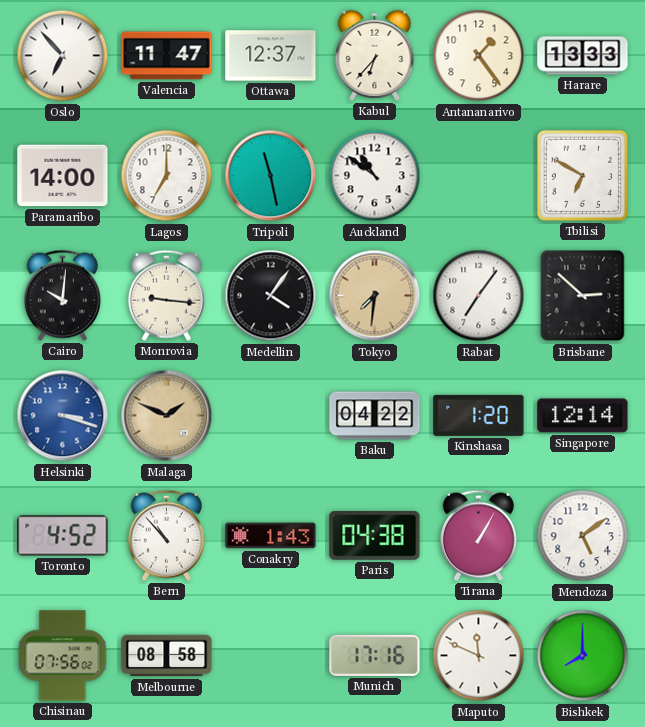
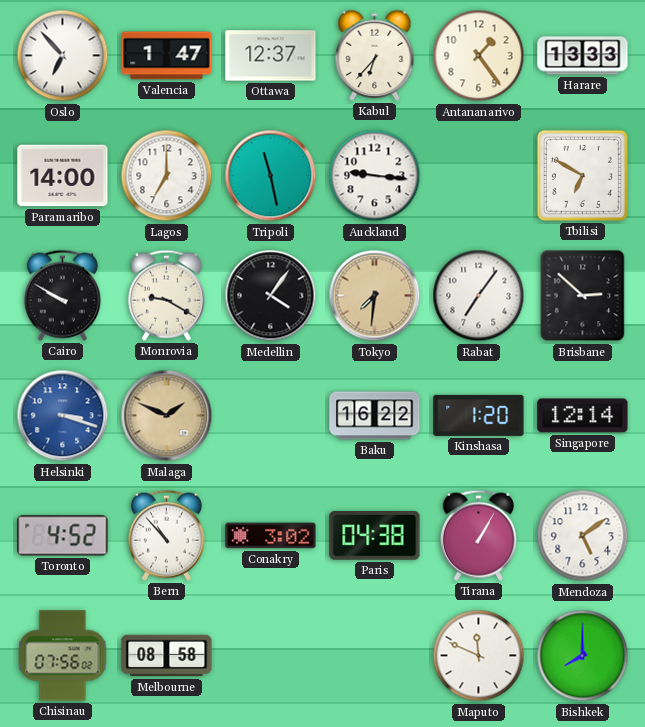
Valencia: 11:47 -> 1:47
Auckland: 10:51 -> 9:16
Cairo: 10:01 -> 9:50
Monrovia: 9:16 -> 9:20
Baku: 04:22 -> 16:22
Conakry: 1:43 -> 3:02
Munich: 17:16 -> none
